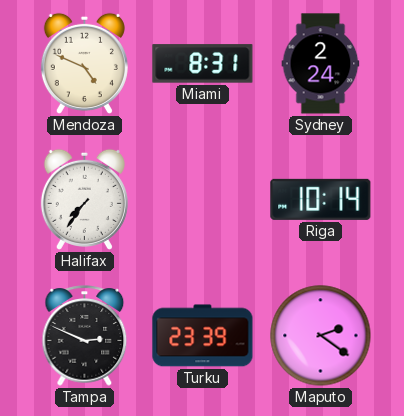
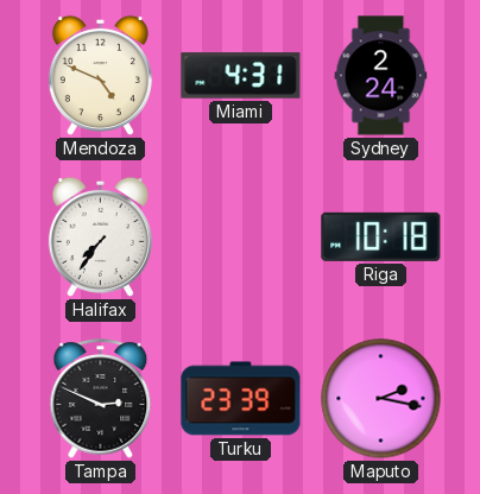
Miami: 8:31 -> 4:31
Riga: 10:14 -> 10:18
Maputo: 2:21 -> 2:17
